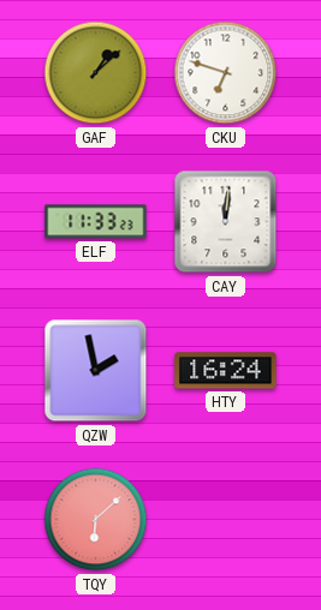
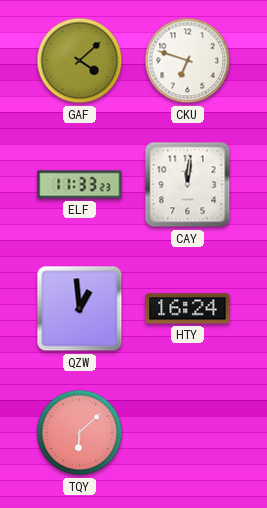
GAF: 1:08 -> 4:08
QZW: 1:58 -> 12:59
